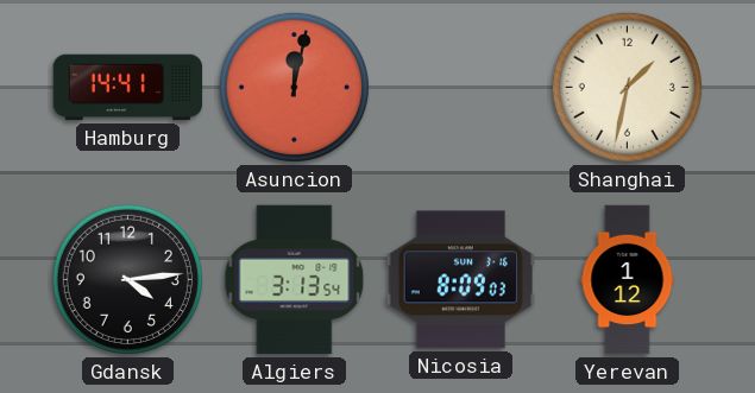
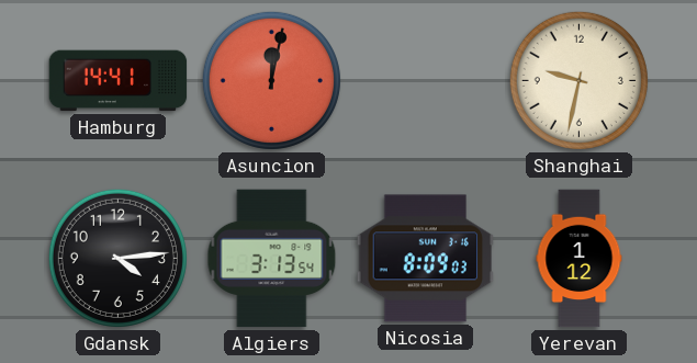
Shanghai: 1:32 -> 9:32
